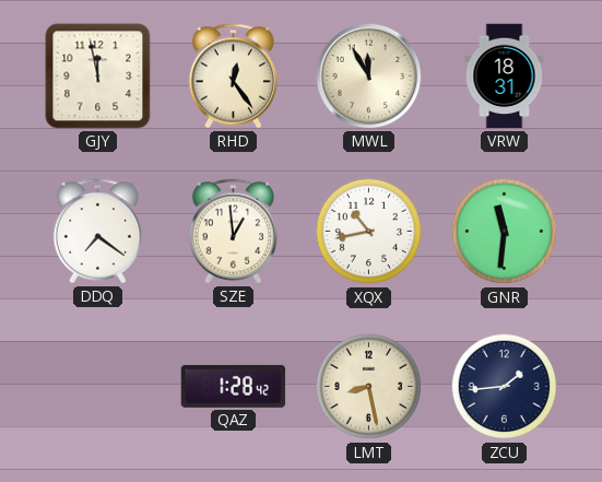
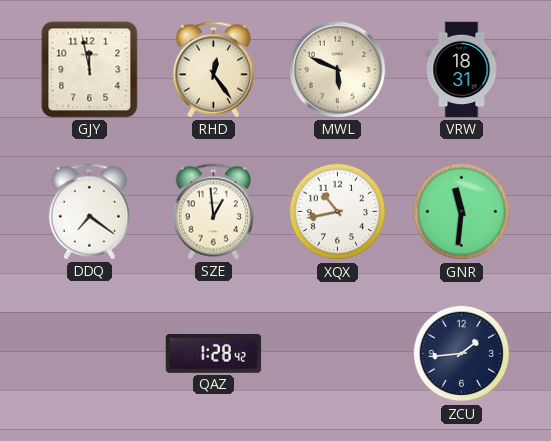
MWL: 11:55 -> 5:49
LMT: 8:28 -> none
